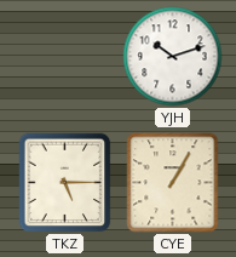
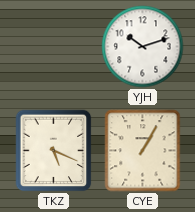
TKZ: 5:15 -> 5:19
